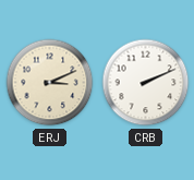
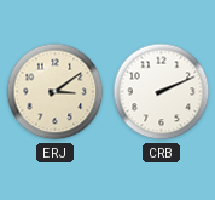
ERJ: 3:11 -> 3:09
